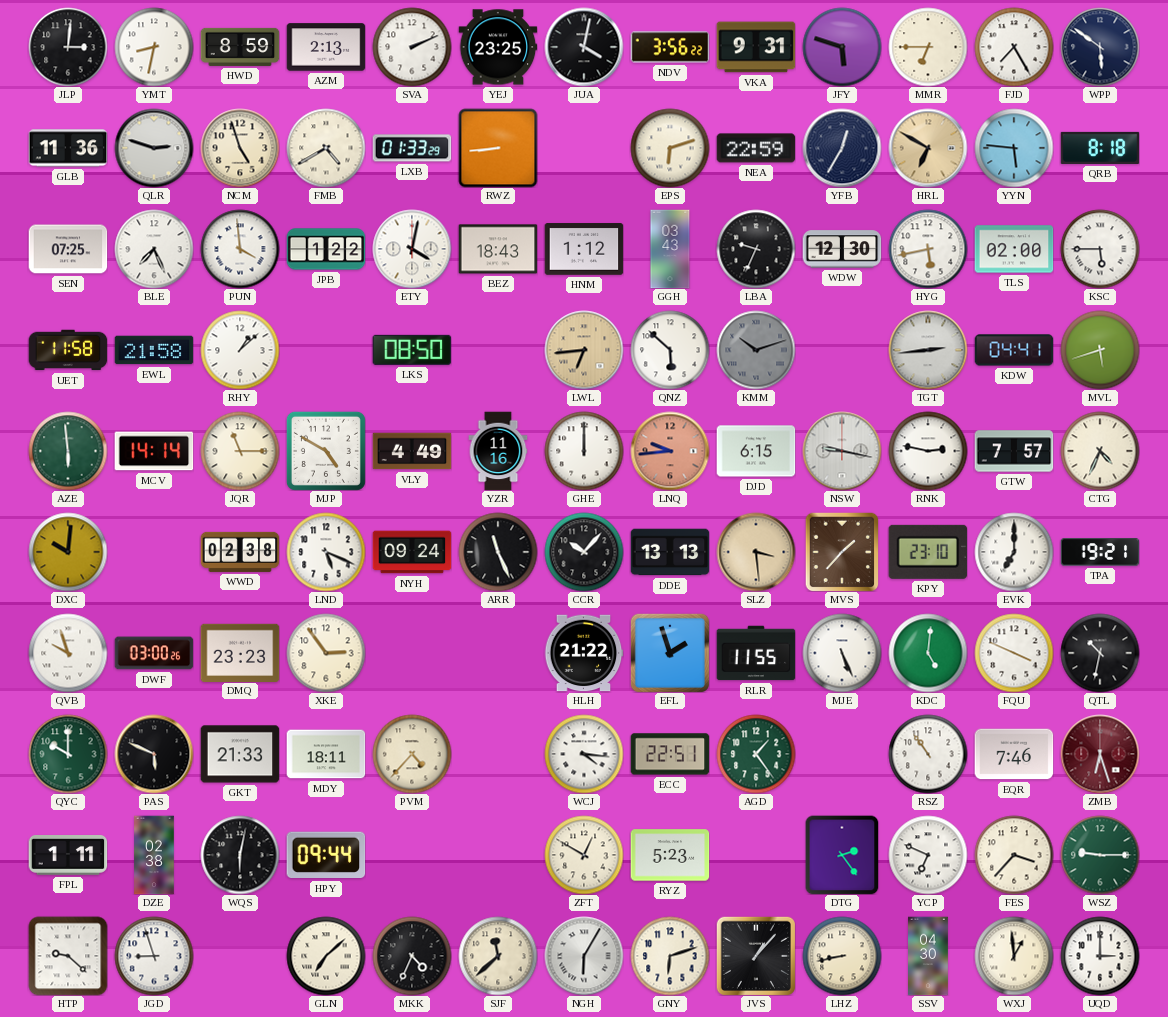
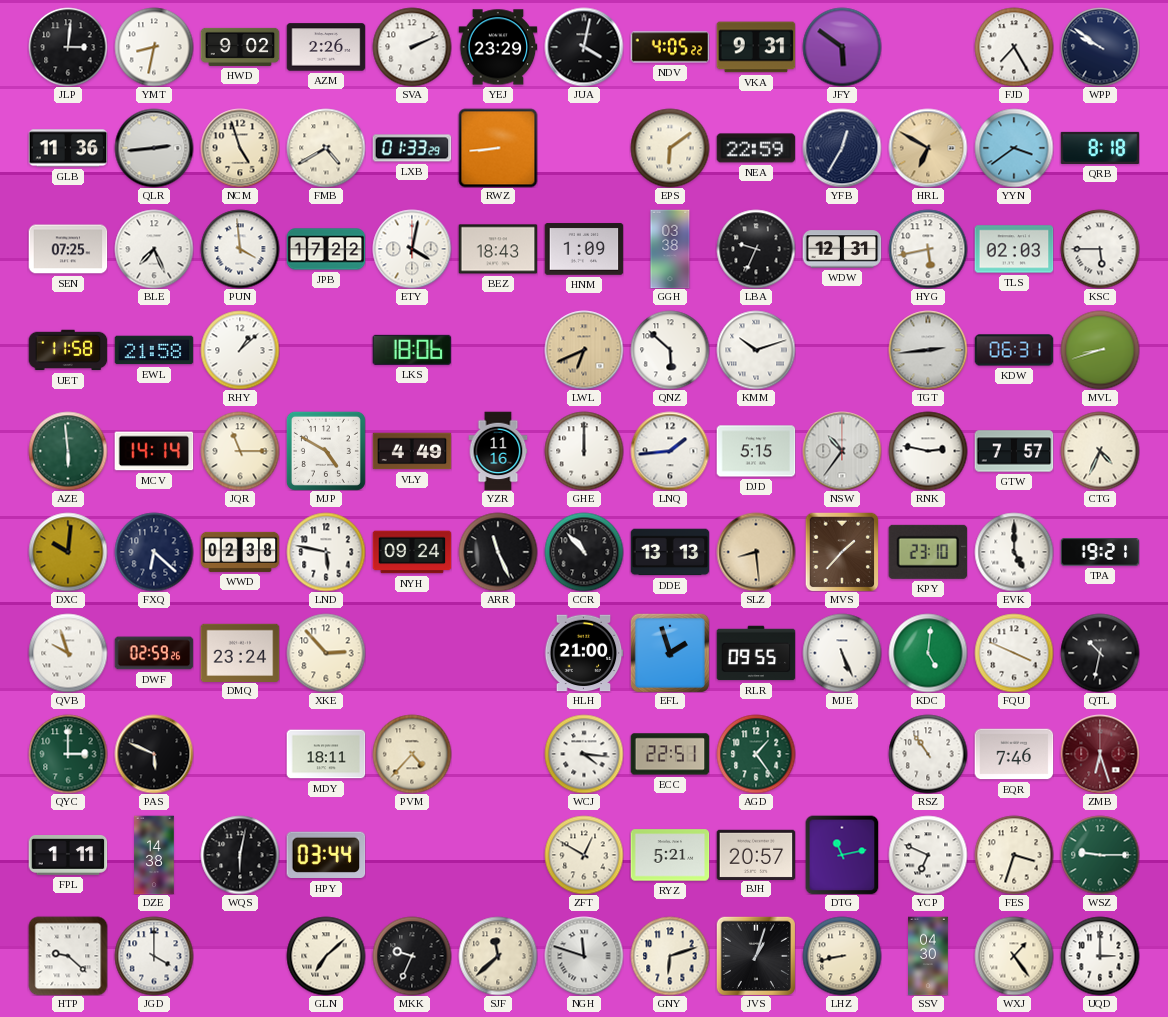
HWD: 8:59 -> 9:02
AZM: 2:13 -> 2:26
YEJ: 23:25 -> 23:29
NDV: 3:56 -> 4:05
JFY: 5:48 -> 5:51
MMR: 6:45 -> none
WPP: 5:51 -> 9:51
QLR: 2:48 -> 2:44
EPS: 6:12 -> 6:09
YYN: 5:46 -> 3:39
JPB: 1:22 -> 17:22
HNM: 1:12 -> 1:09
GGH: 03:43 -> 03:38
WDW: 12:30 -> 12:31
TLS: 02:00 -> 02:03
LKS: 08:50 -> 18:06
LWL: 6:44 -> 6:41
KMM dial: grey -> white
KDW: 04:41 -> 06:31
MVL: 5:42 -> 8:42
LNQ: 9:44 -> 1:44
LNQ dial: salmon -> white
DJD: 6:15 -> 5:15
NSW: 9:17 -> 10:36
FXQ: none -> 6:22
LND: 5:19 -> 5:47
CCR: 10:07 -> 10:53
SLZ: 3:29 -> 8:29
EVK: 7:00 -> 5:00
DWF: 03:00 -> 02:59
DMQ: 23:23 -> 23:24
XKE: 2:54 -> 2:53
HLH: 21:22 -> 21:00
RLR: 11:55 -> 09:55
QYC: 10:00 -> 3:00
GKT: 21:33 -> none
DZE: 02:38 -> 14:38
HPY: 09:44 -> 03:44
RYZ: 5:23 -> 5:21
BJH: none -> 20:57
DTG: 2:24 -> 11:13
FES: 3:37 -> 3:33
JGD: 8:57 -> 4:00
MKK: 4:34 -> 9:34
NGH: 6:05 -> 11:48
JVS: 1:07 -> 1:03
WXJ: 12:59 -> 1:24
